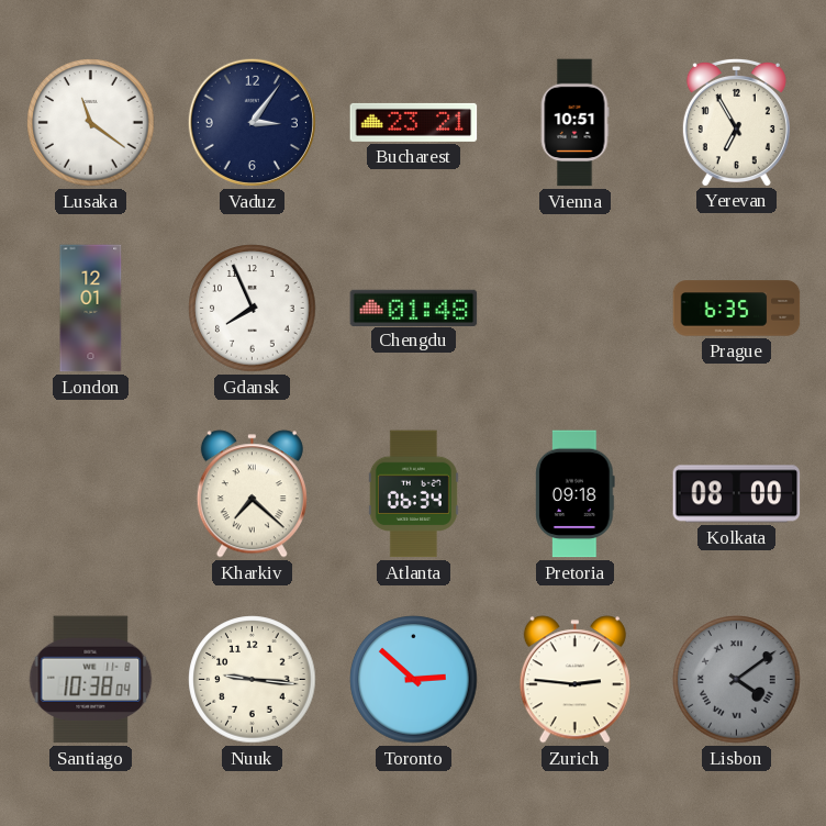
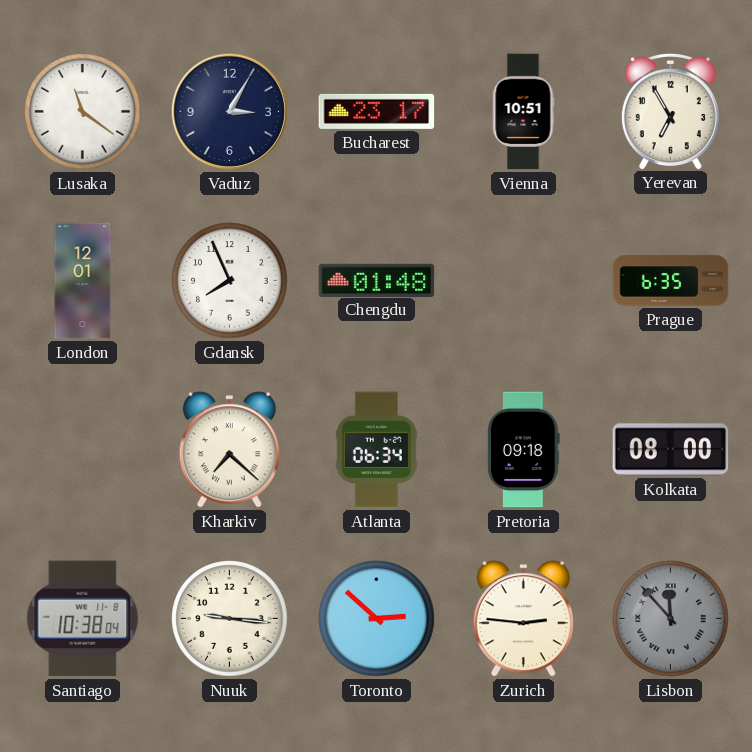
Vaduz: 3:06 -> 3:05
Bucharest: 23:21 -> 23:17
Lisbon: 4:09 -> 11:53
